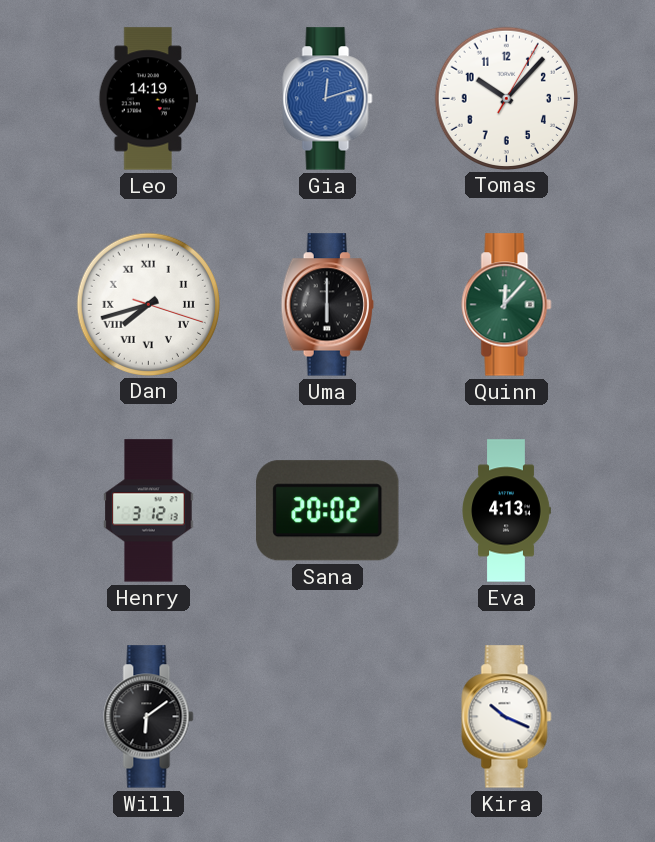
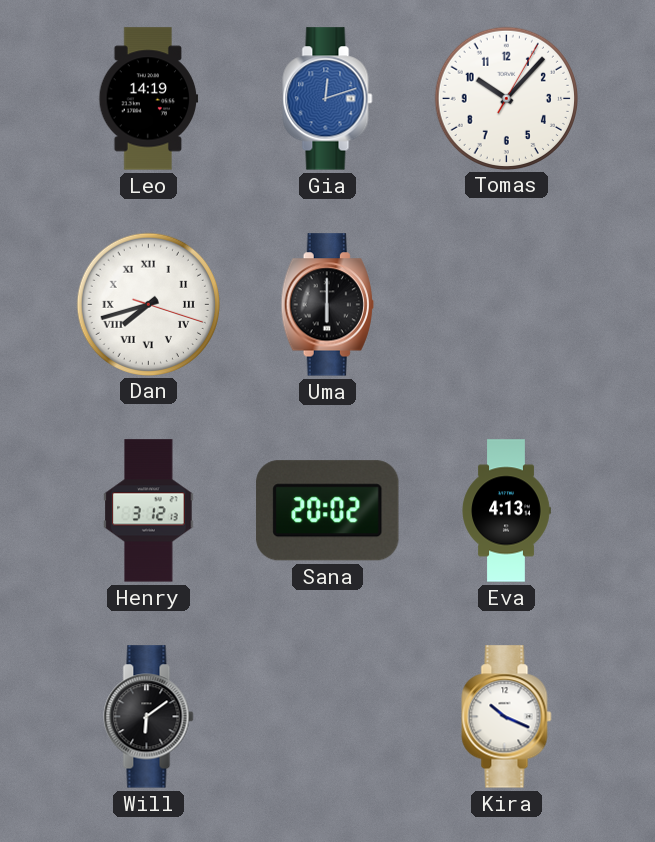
Quinn: 12:07 -> none
